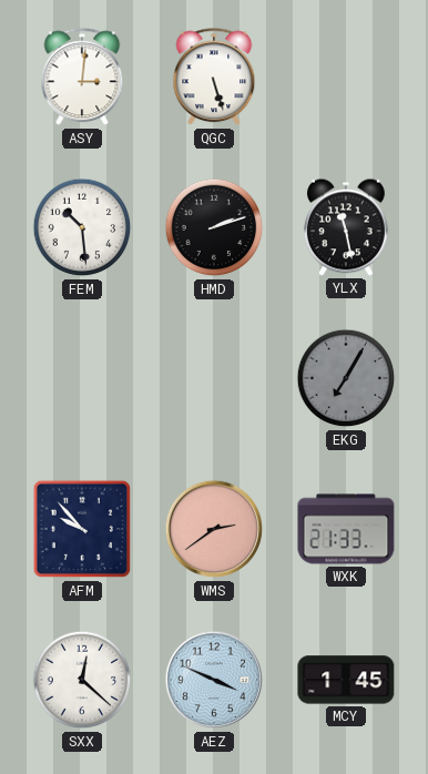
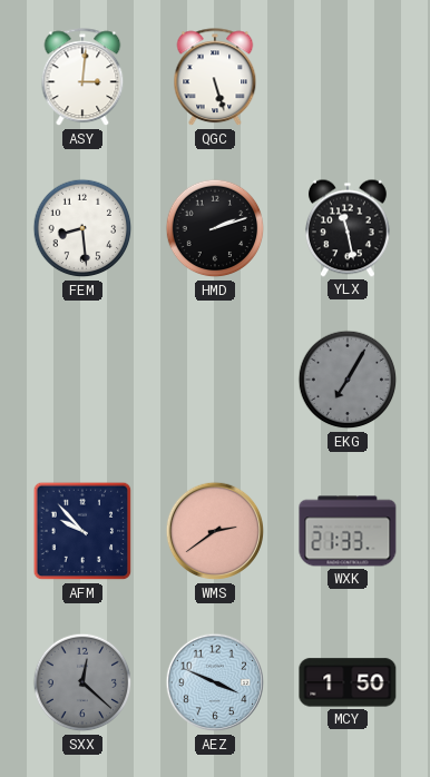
FEM: 10:29 -> 8:29
SXX dial: white -> grey
MCY: 1:45 -> 1:50
